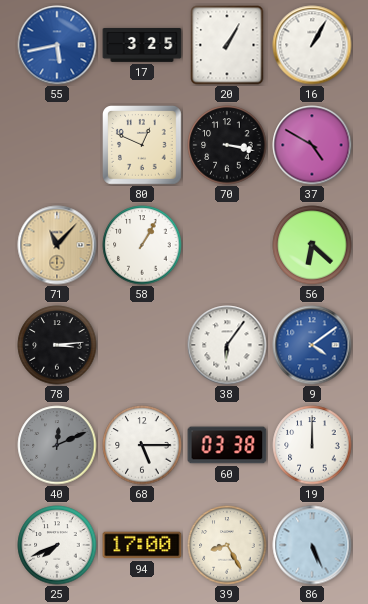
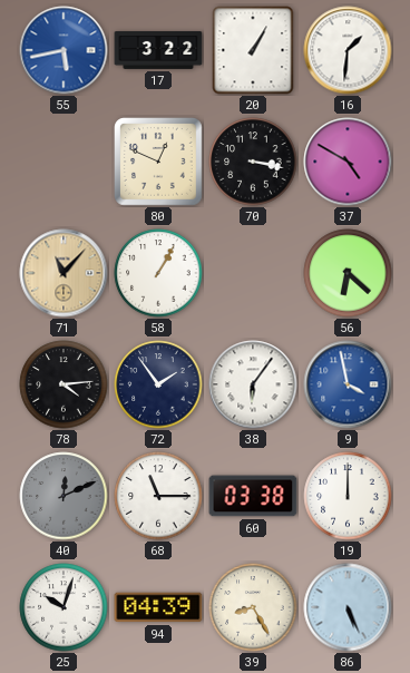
17: 3:25 -> 3:22
16: 1:05 -> 1:31
78: 3:14 -> 4:14
72: none -> 1:54
9: 4:09 -> 3:58
68: 5:15 -> 11:15
25: 7:41 -> 10:03
94: 17:00 -> 04:39
